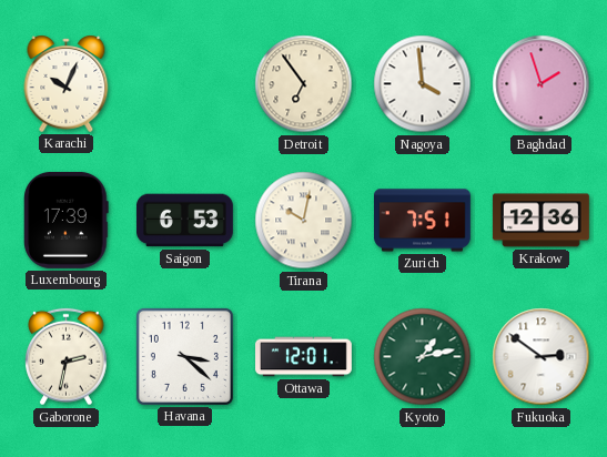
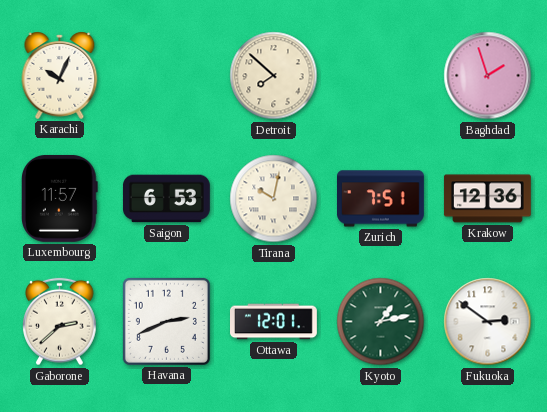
Detroit: 6:54 -> 7:52
Nagoya: 3:59 -> none
Luxembourg: 17:39 -> 11:57
Gaborone: 2:32 -> 2:38
Havana: 3:22 -> 2:41
